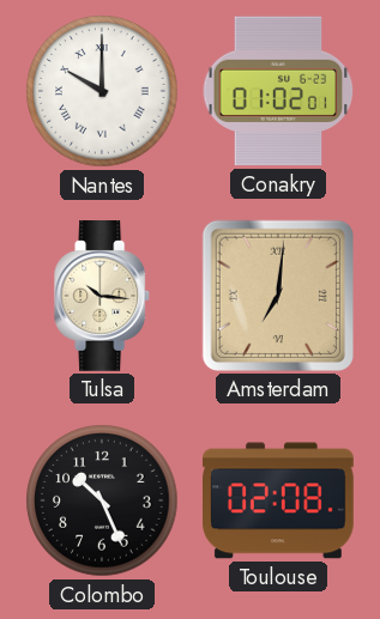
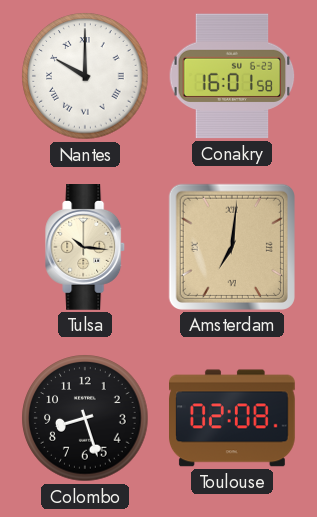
Conakry: 01:02 -> 16:01
Colombo: 10:26 -> 8:27
